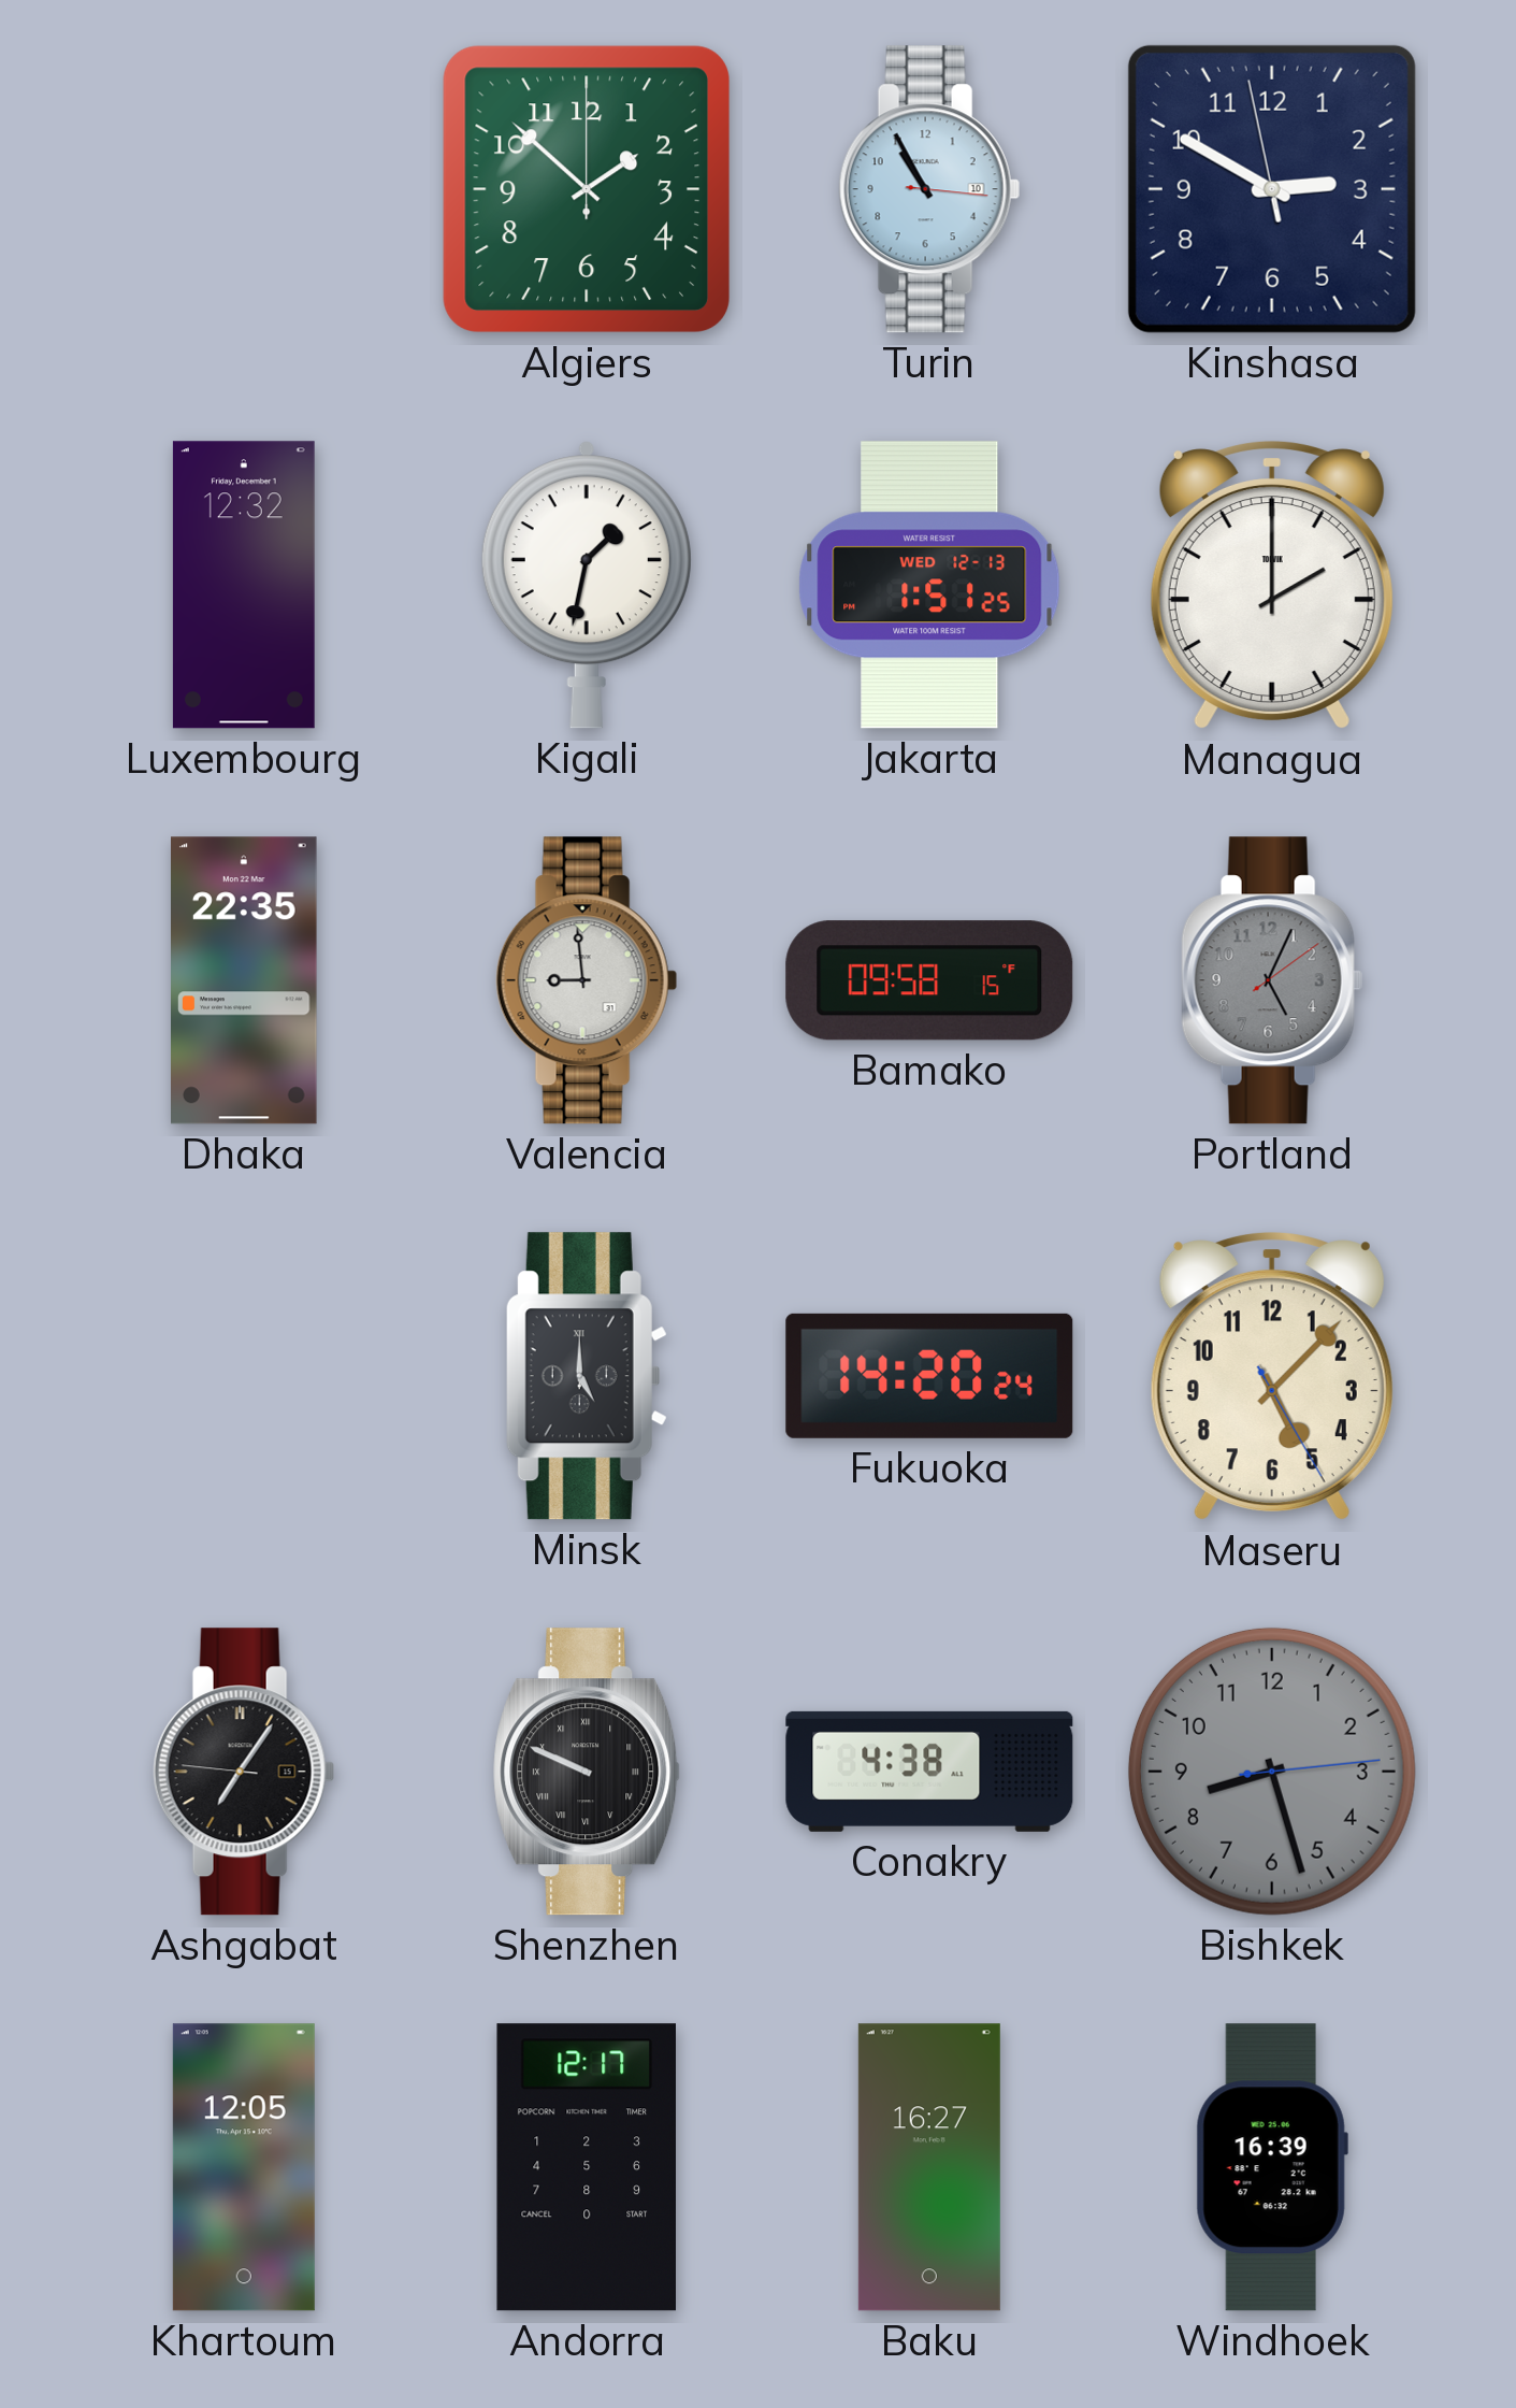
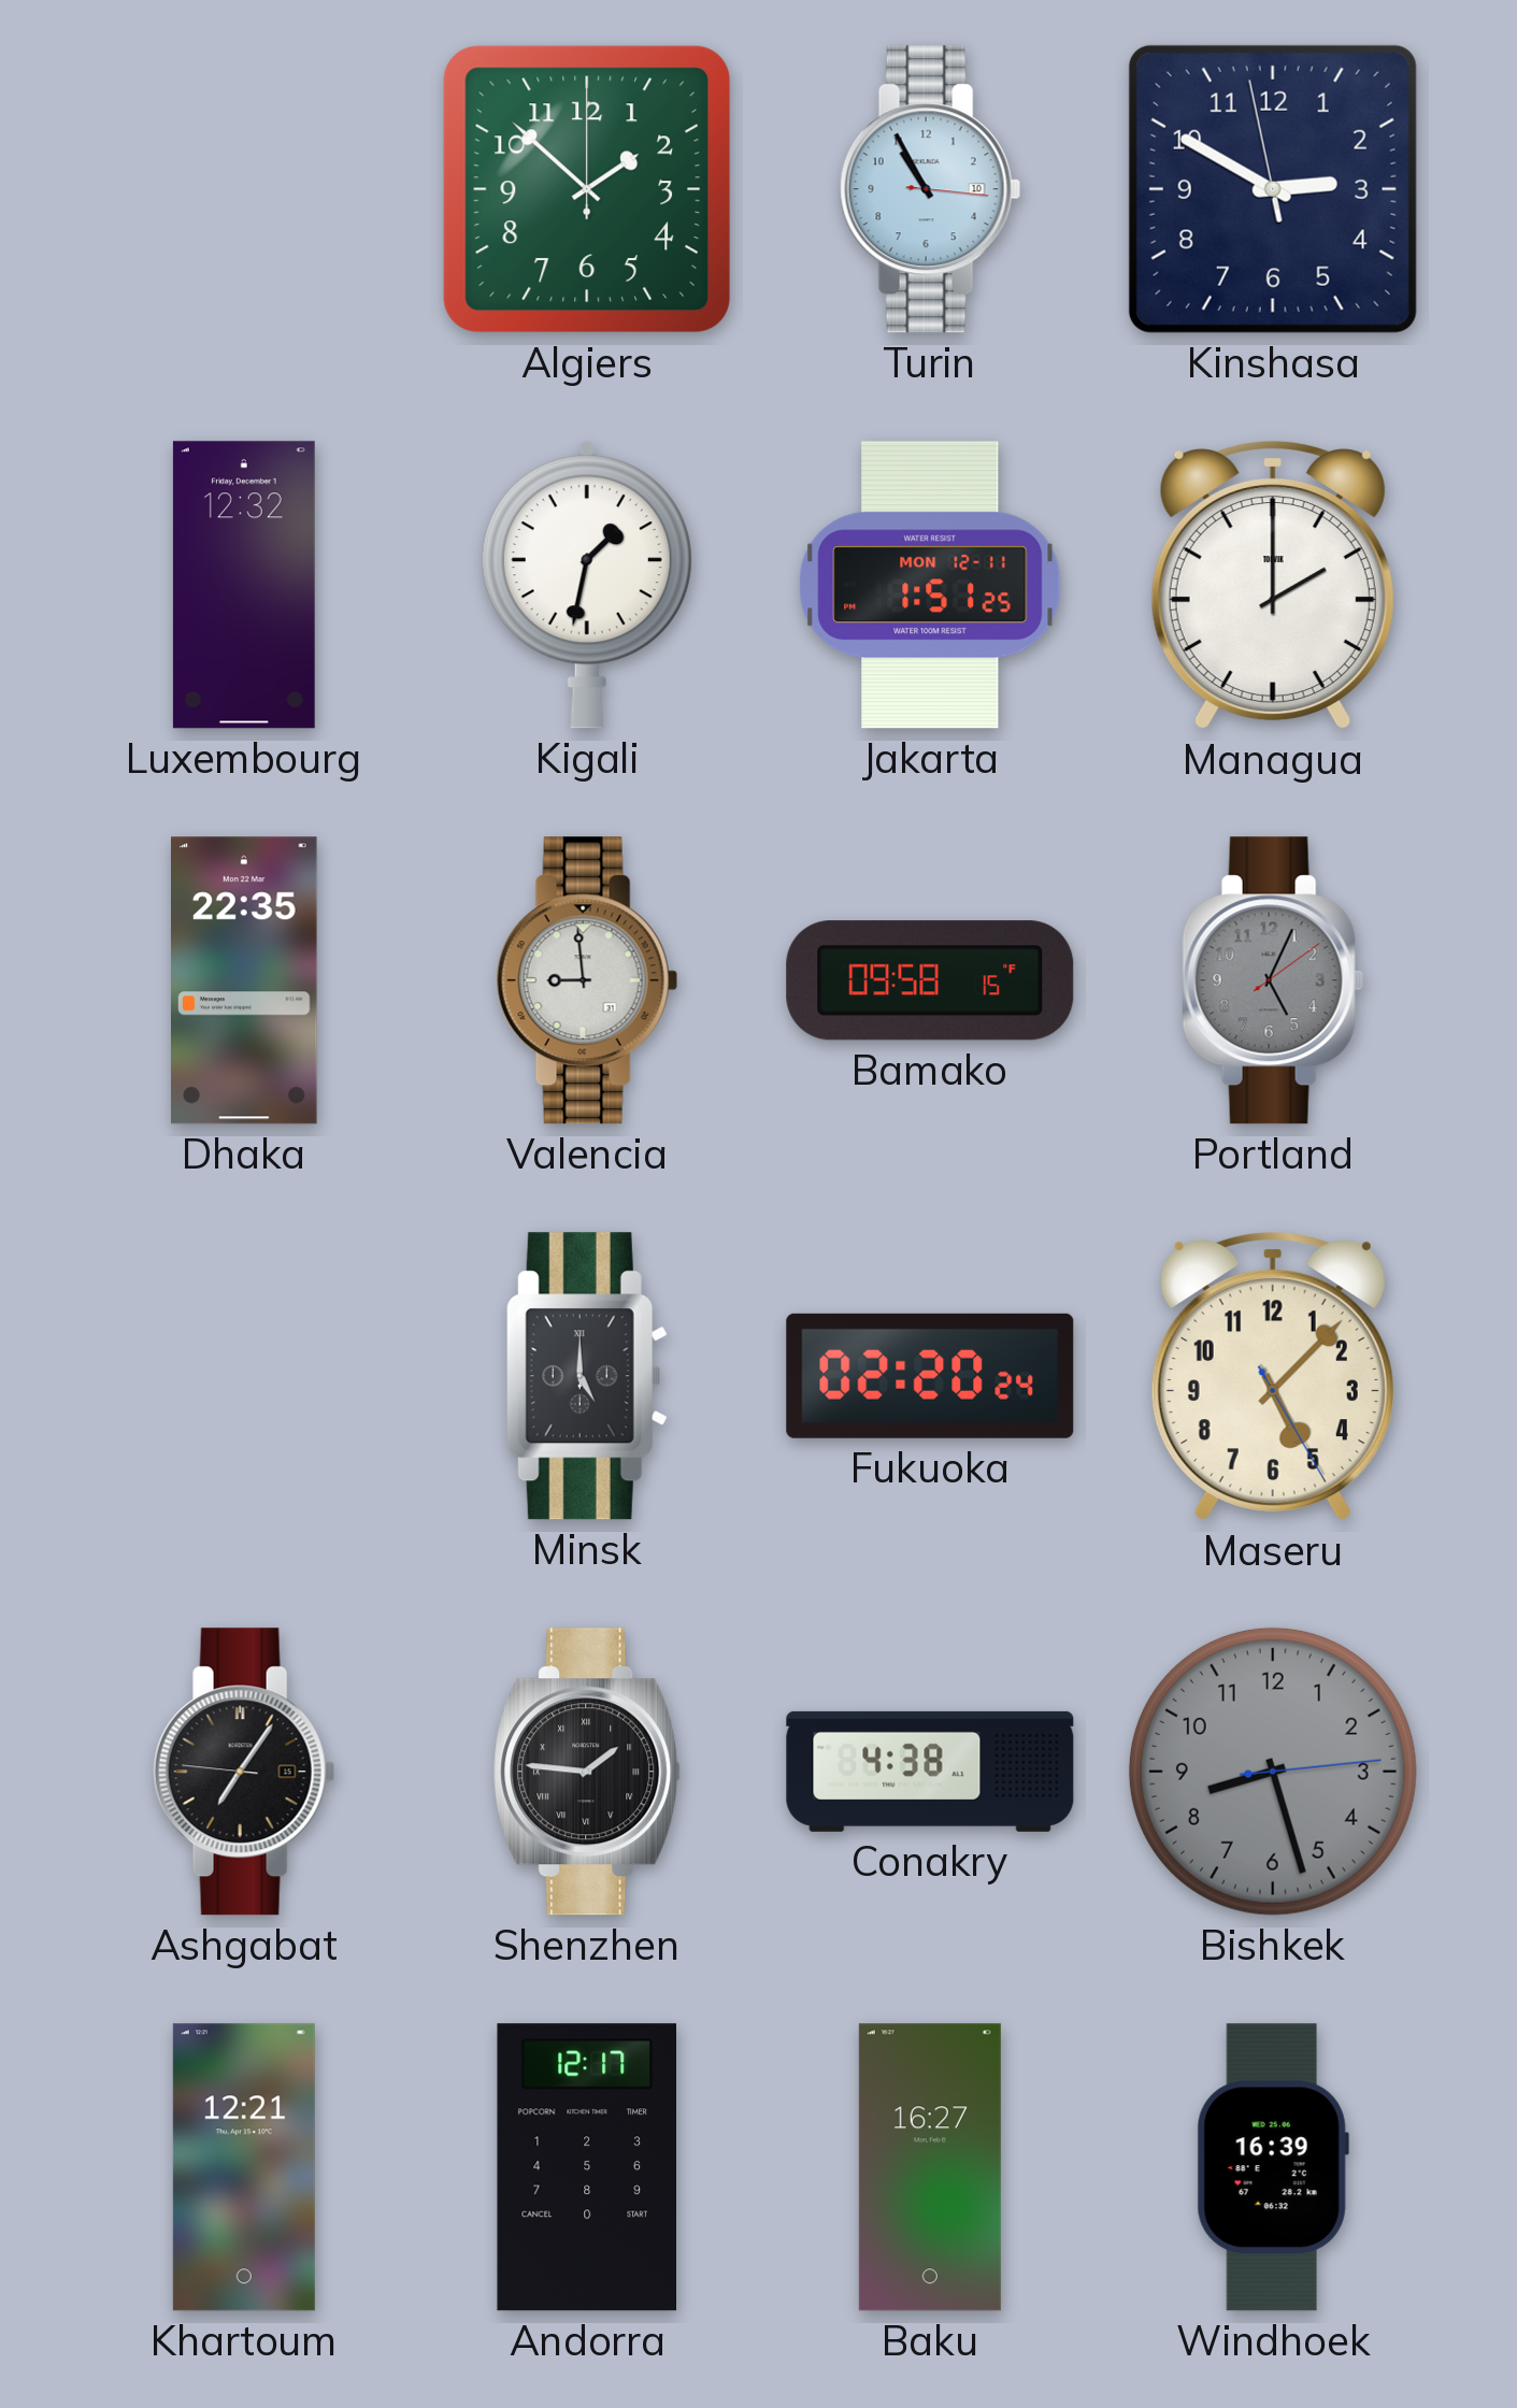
Jakarta date: WED 12-13 -> MON 12-11
Fukuoka: 14:20 -> 02:20
Shenzhen: 9:49 -> 1:46
Khartoum: 12:05 -> 12:21
